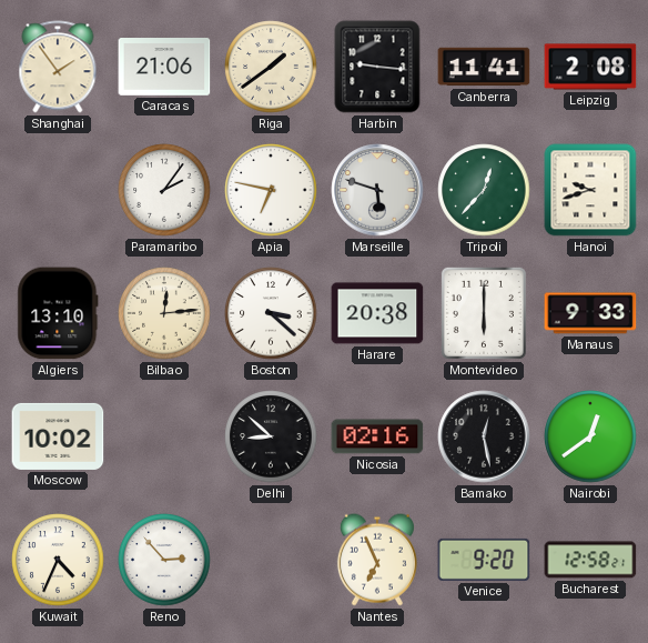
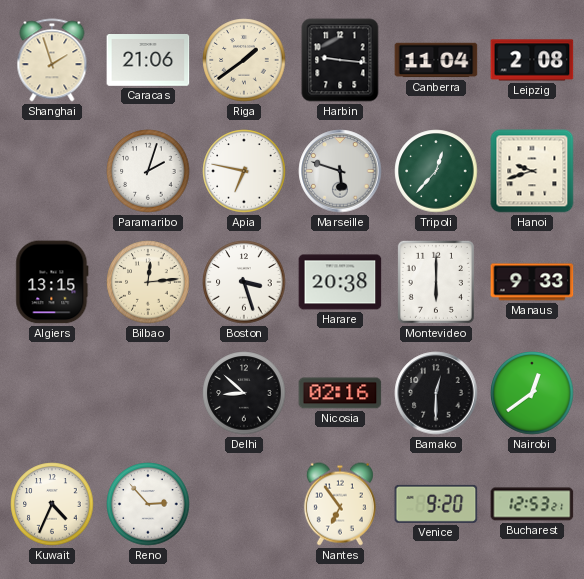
Shanghai: 1:54 -> 1:57
Canberra: 11:41 -> 11:04
Paramaribo: 2:06 -> 2:03
Algiers: 13:10 -> 13:15
Boston: 3:22 -> 3:27
Moscow: 10:02 -> none
Bamako: 12:28 -> 12:30
Nantes: 6:56 -> 6:54
Bucharest: 12:58 -> 12:53
